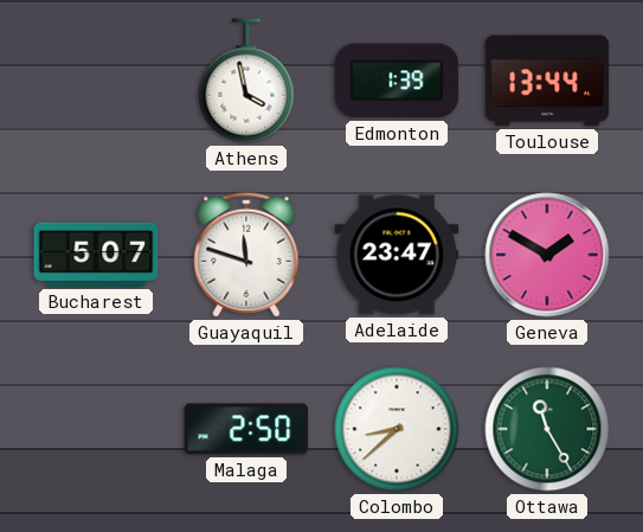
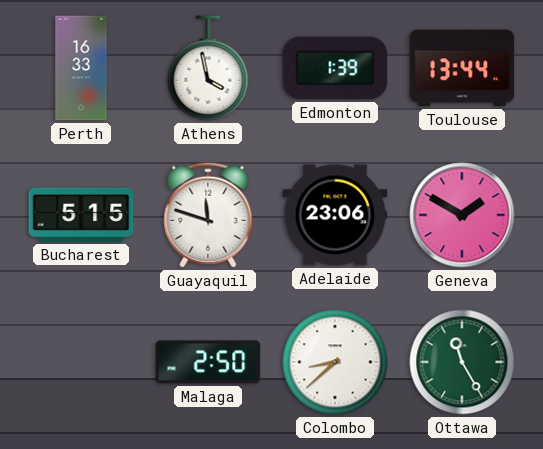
Perth: none -> 16:33
Bucharest: 5:07 -> 5:15
Adelaide: 23:47 -> 23:06
